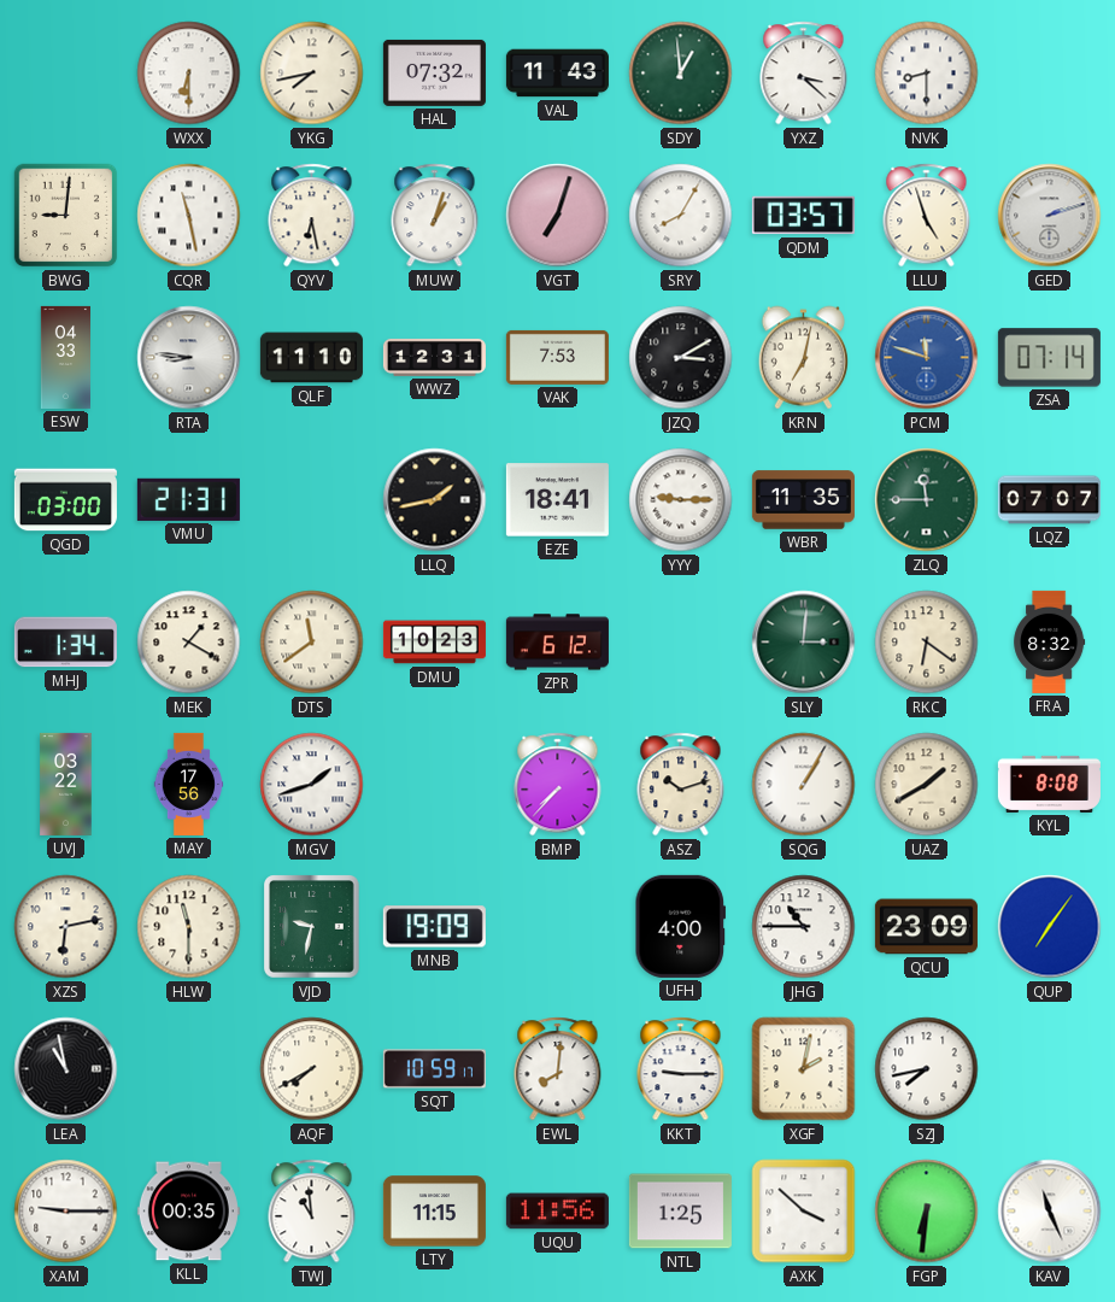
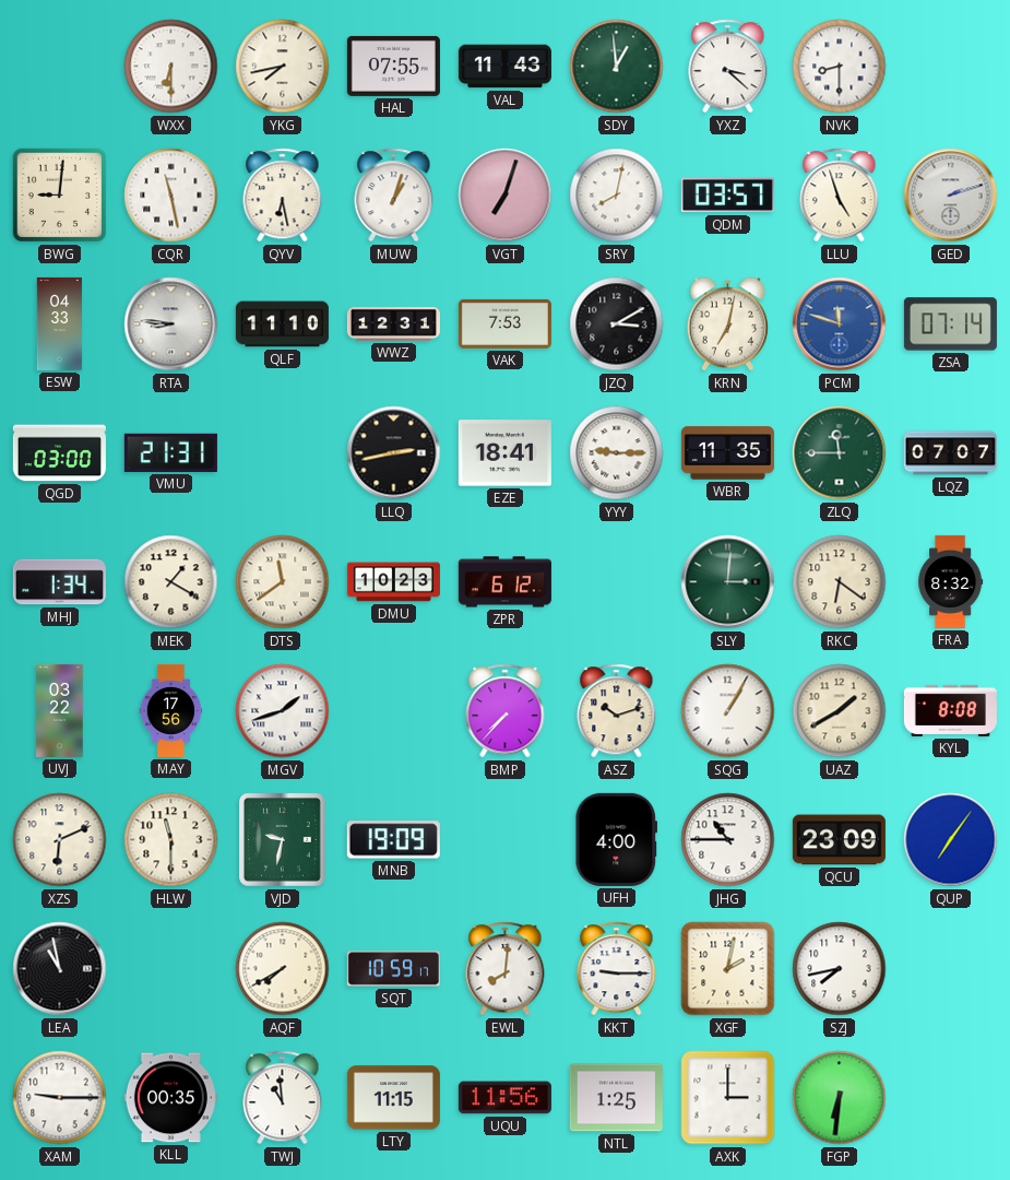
HAL: 07:32 -> 07:55
SRY: 8:05 -> 8:02
LLQ: 1:43 -> 2:43
XZS: 6:13 -> 6:11
AXK: 3:52 -> 3:00
KAV: 11:26 -> none
